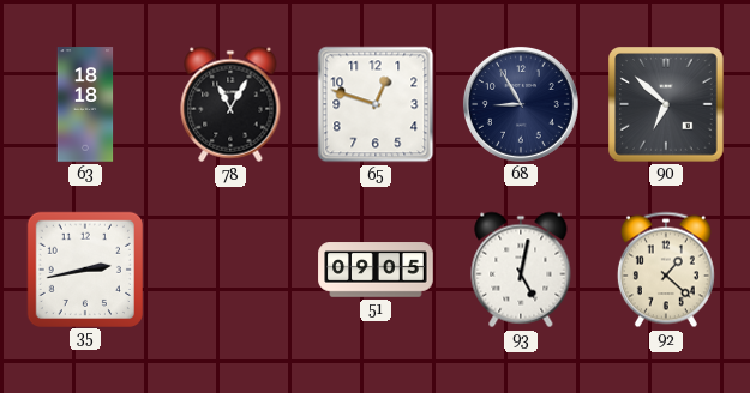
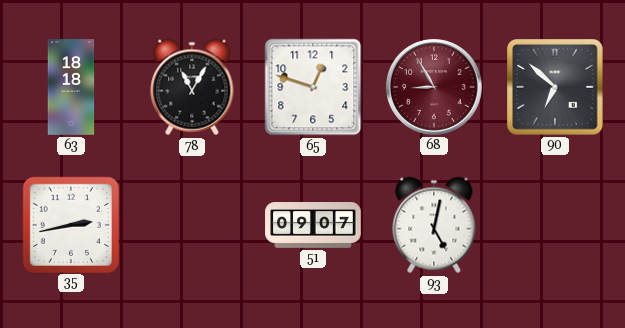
68 dial: navy -> burgundy
51: 09:05 -> 09:07
92: 1:22 -> none
